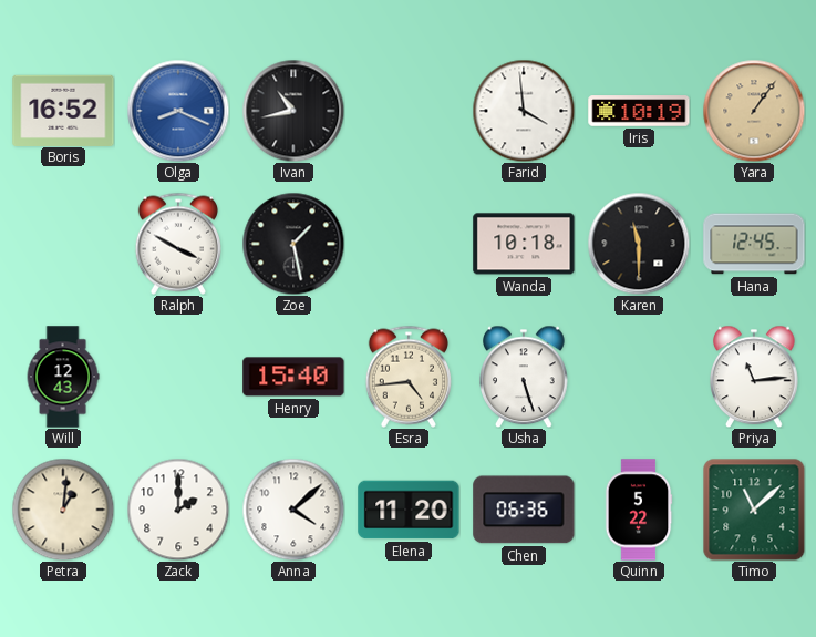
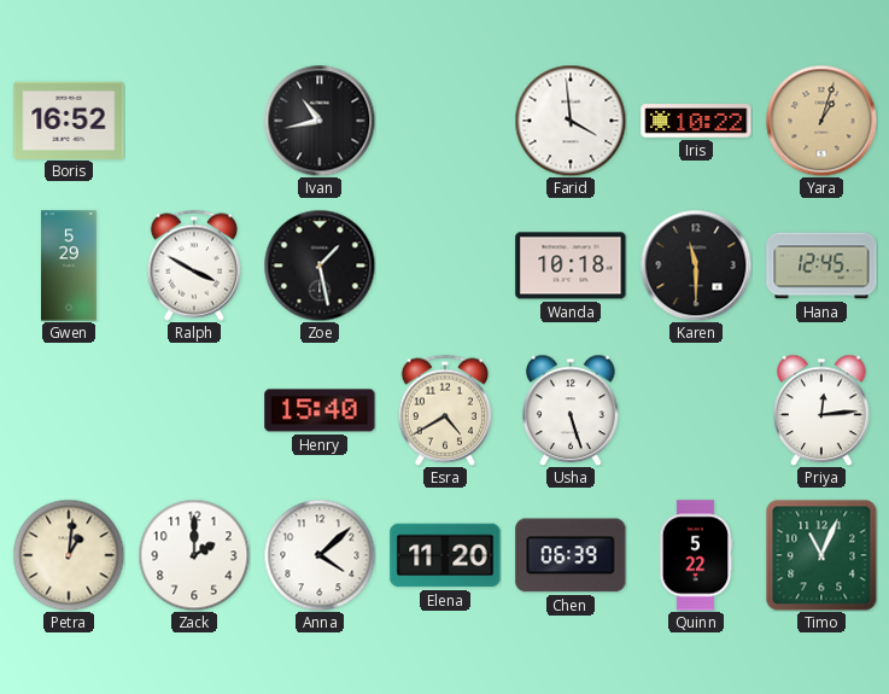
Olga: 8:19 -> none
Iris: 10:19 -> 10:22
Yara: 1:06 -> 1:03
Gwen: none -> 5:29
Will: 12:43 -> none
Esra: 4:44 -> 4:40
Priya: 11:14 -> 12:14
Chen: 06:36 -> 06:39
Timo: 11:08 -> 11:04
